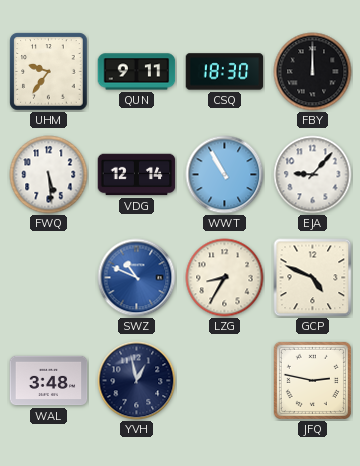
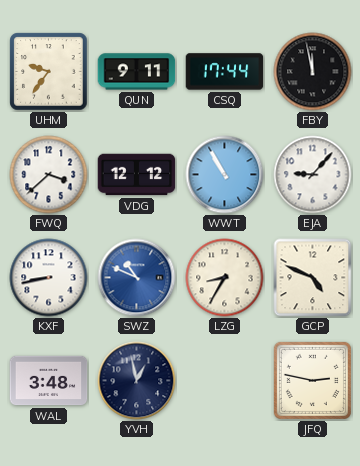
CSQ: 18:30 -> 17:44
FBY: 12:00 -> 11:58
FWQ: 5:29 -> 3:38
VDG: 12:14 -> 12:12
KXF: none -> 8:43
